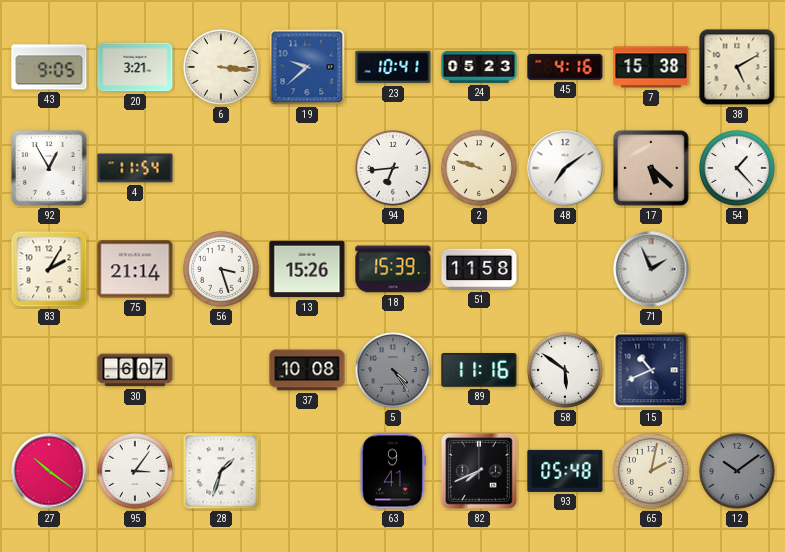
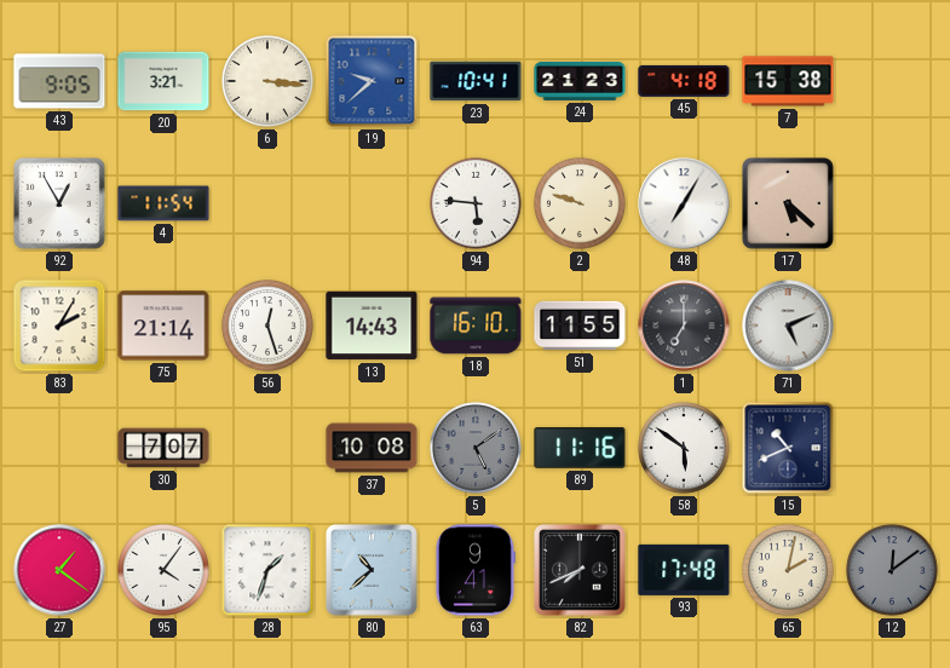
24: 05:23 -> 21:23
45: 4:16 -> 4:18
38: 5:10 -> none
94: 6:44 -> 5:46
48: 7:09 -> 7:05
54: 1:23 -> none
56: 3:27 -> 12:27
13: 15:26 -> 14:43
18: 15:39 -> 16:10
51: 11:58 -> 11:55
1: none -> 7:00
71: 1:56 -> 5:11
30: 6:07 -> 7:07
5: 4:24 -> 5:09
27: 10:21 -> 1:21
95: 3:06 -> 4:06
80: none -> 10:38
93: 05:48 -> 17:48
12: 10:09 -> 12:09
